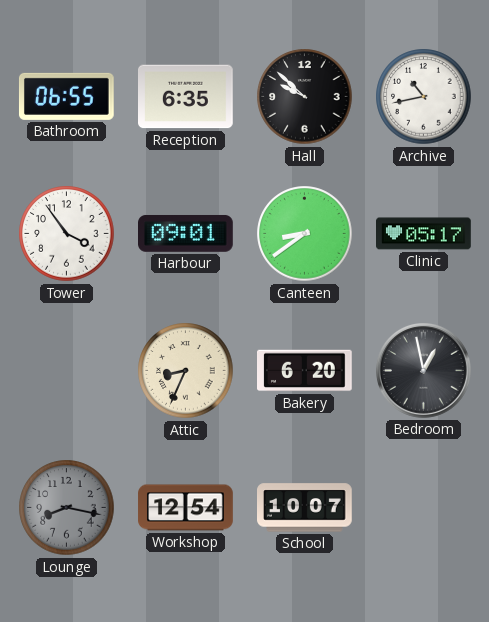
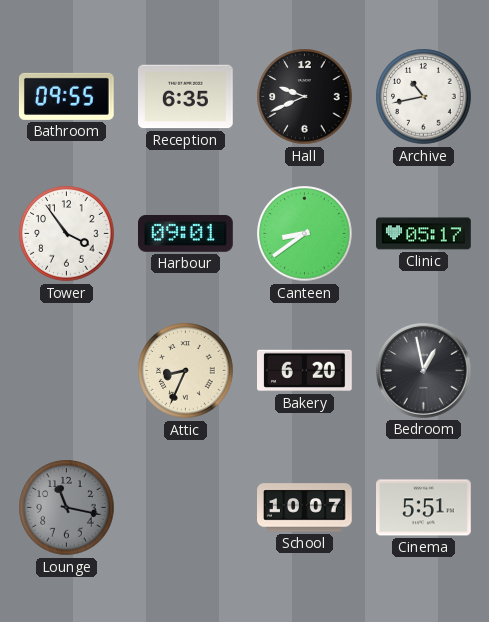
Bathroom: 06:55 -> 09:55
Hall: 9:52 -> 9:41
Lounge: 8:17 -> 11:17
Workshop: 12:54 -> none
Cinema: none -> 5:51
